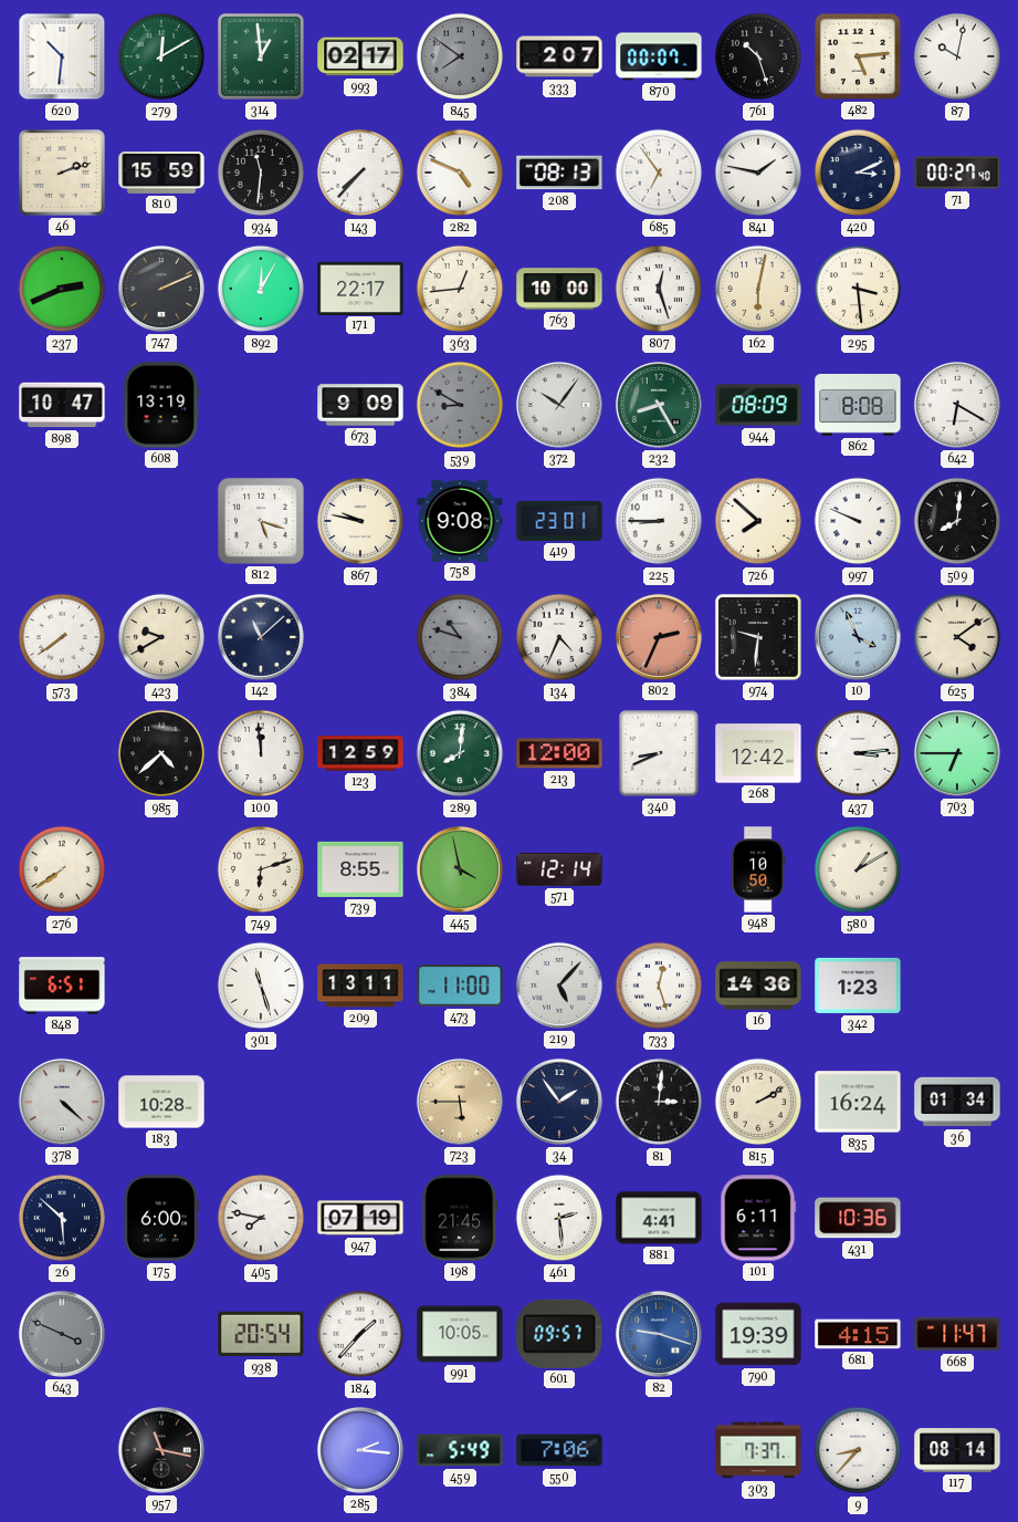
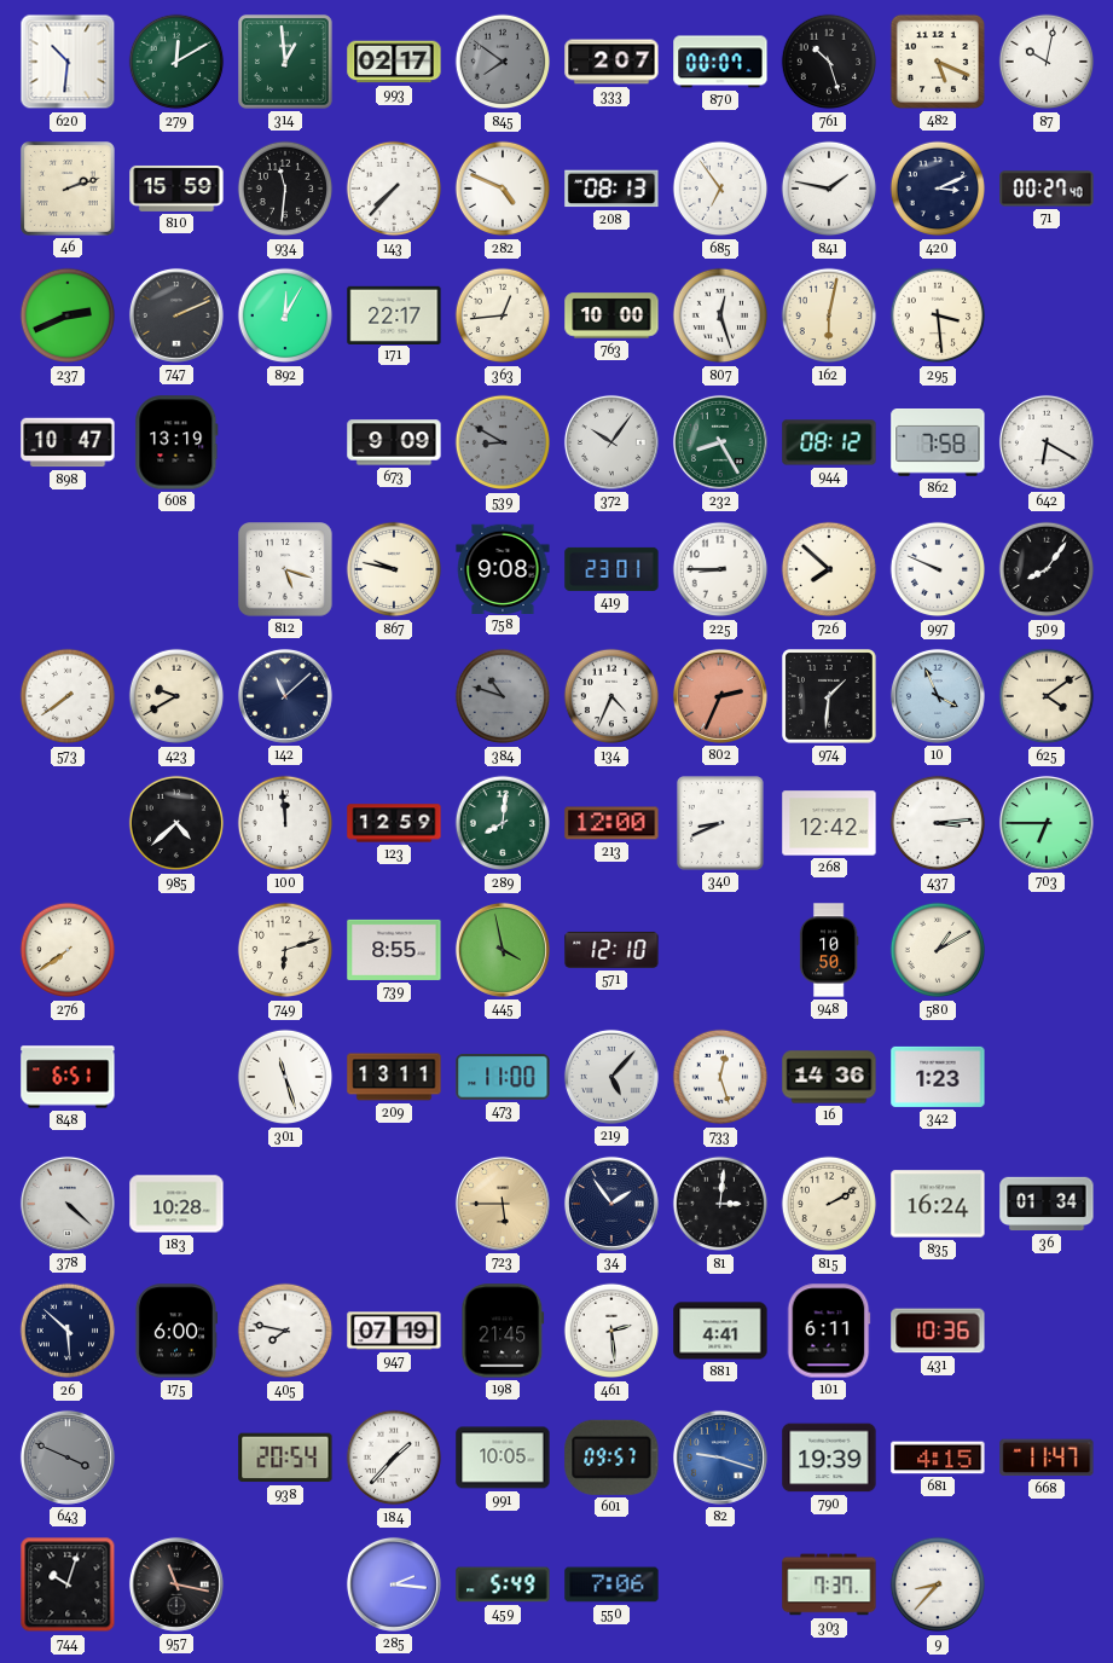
482: 5:14 -> 5:19
944: 08:09 -> 08:12
862: 8:08 -> 7:58
509: 8:01 -> 8:06
974: 9:31 -> 1:31
571: 12:14 -> 12:10
744: none -> 10:03
117: 08:14 -> none
